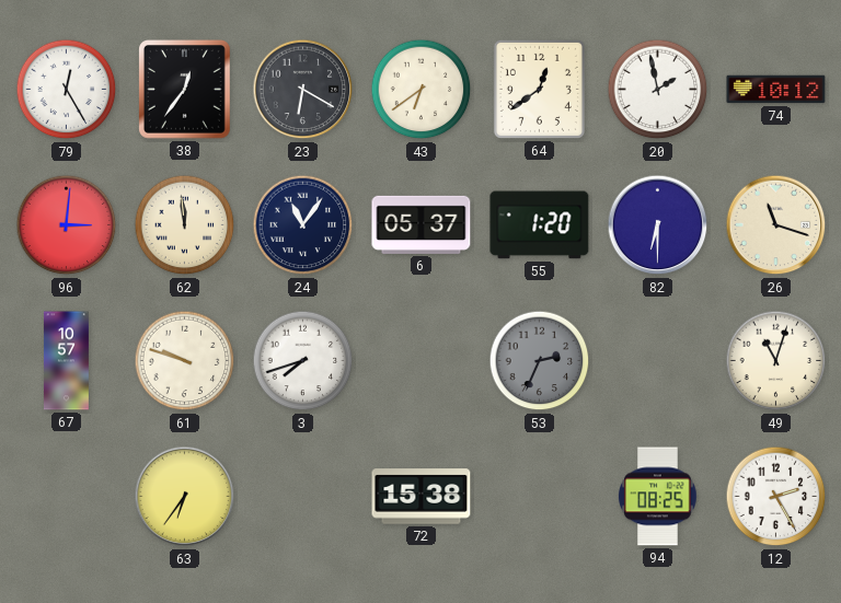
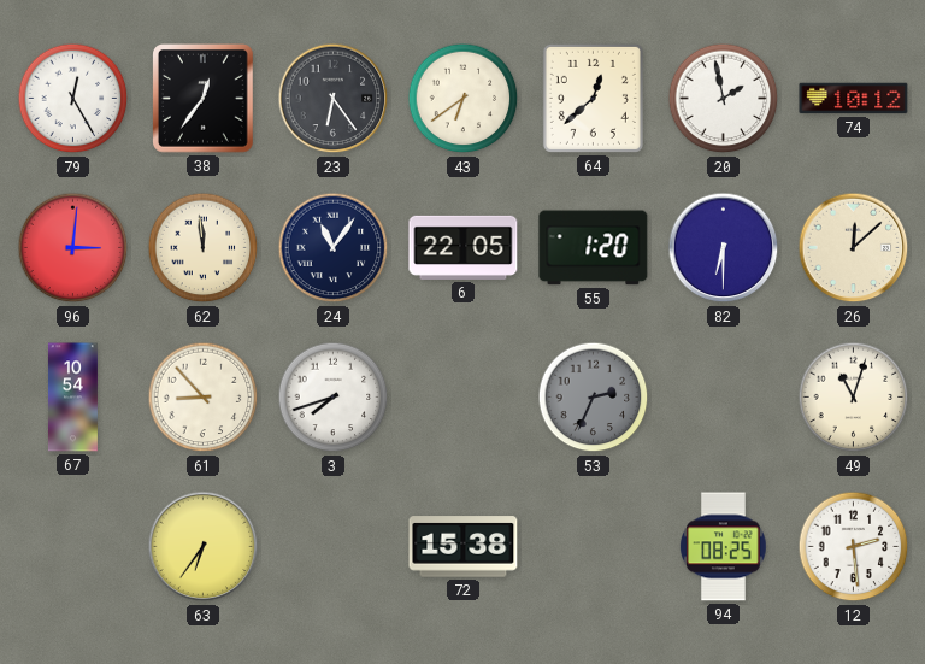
23: 6:20 -> 6:24
64: 12:39 -> 12:38
6: 05:37 -> 22:05
26: 11:18 -> 12:08
67: 10:57 -> 10:54
61: 9:48 -> 8:53
12: 2:25 -> 2:29
